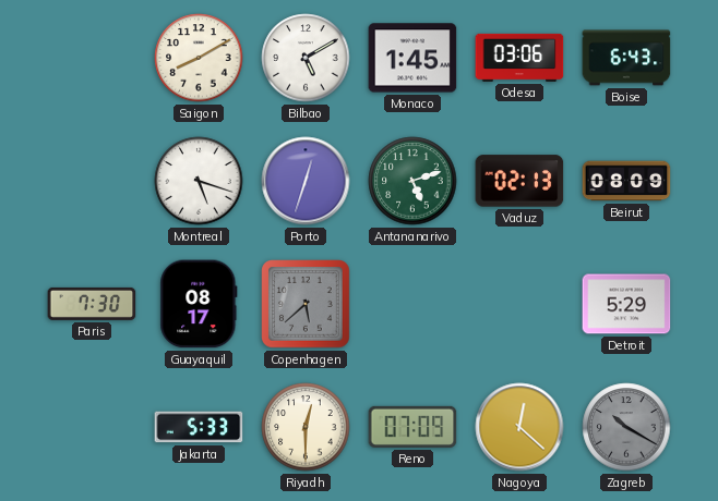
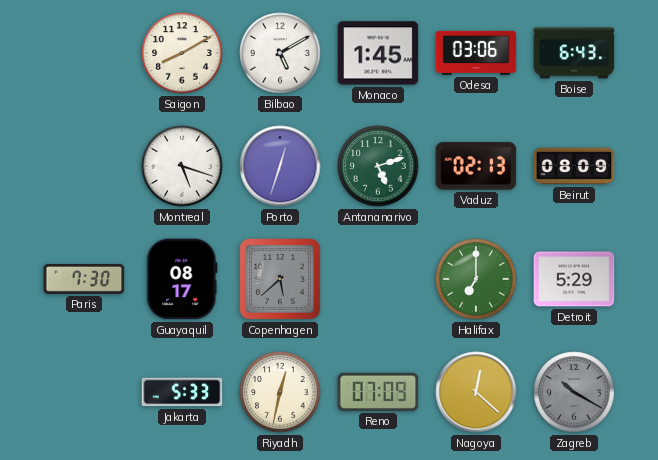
Halifax: none -> 7:00
Riyadh: 12:30 -> 12:32
